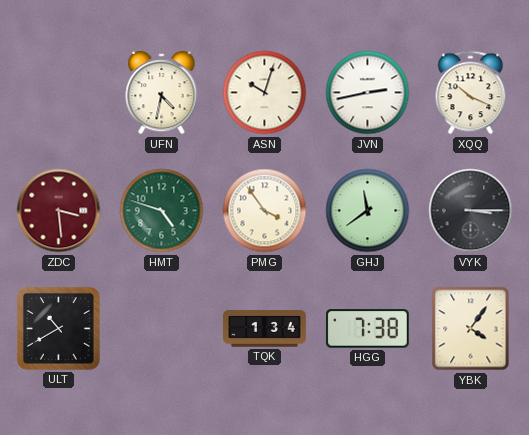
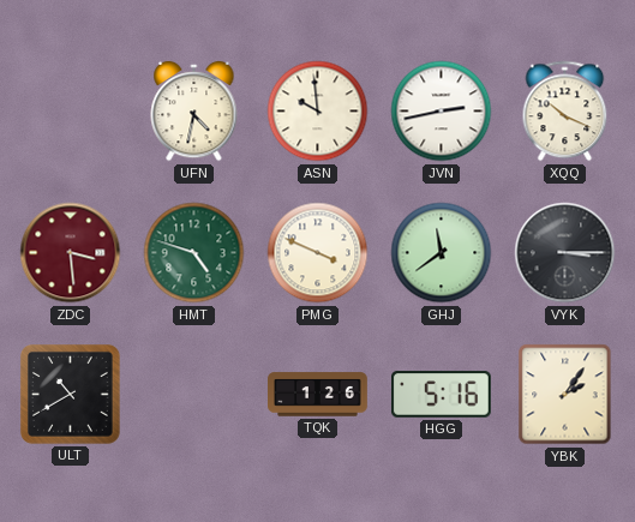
ASN: 10:03 -> 9:59
PMG: 3:54 -> 3:49
TQK: 1:34 -> 1:26
HGG: 7:38 -> 5:16
YBK: 4:06 -> 2:06
